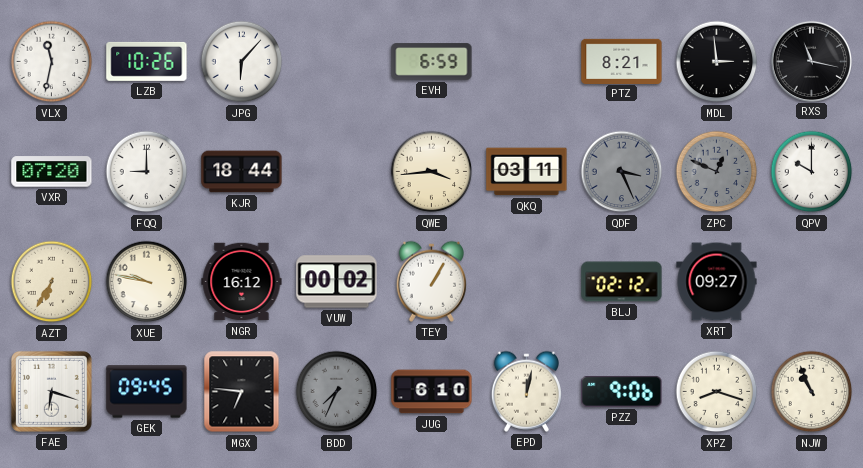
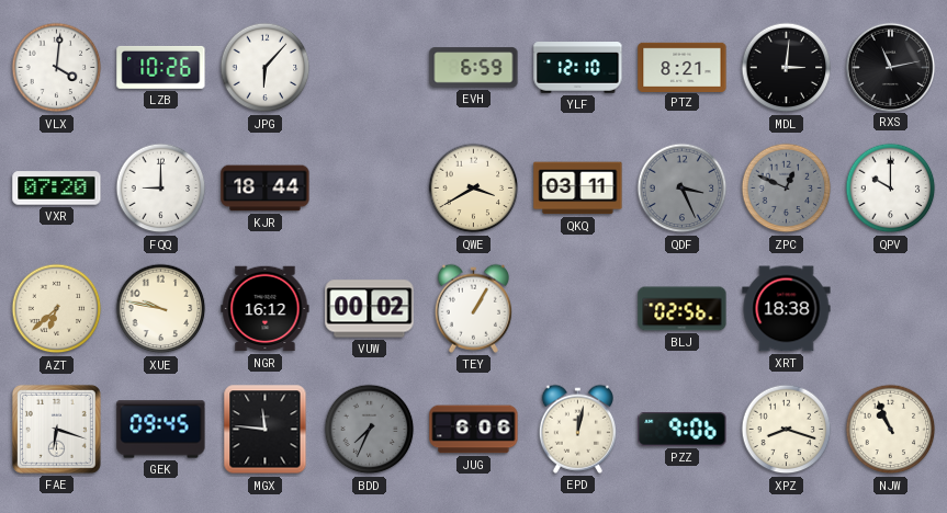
VLX: 11:32 -> 4:01
YLF: none -> 12:10
MDL: 2:59 -> 3:01
RXS: 11:17 -> 11:13
QWE: 3:44 -> 3:40
AZT: 6:35 -> 6:38
BLJ: 02:12 -> 02:56
XRT: 09:27 -> 18:38
MGX: 6:46 -> 11:46
JUG: 6:10 -> 6:06
